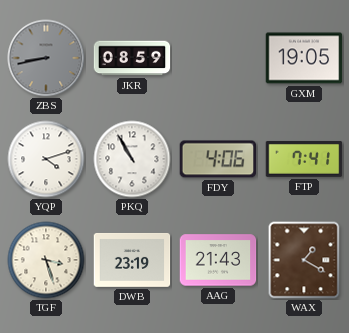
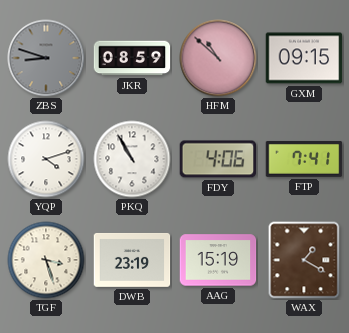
ZBS: 8:43 -> 8:48
HFM: none -> 10:52
GXM: 19:05 -> 09:15
AAG: 21:43 -> 15:19
